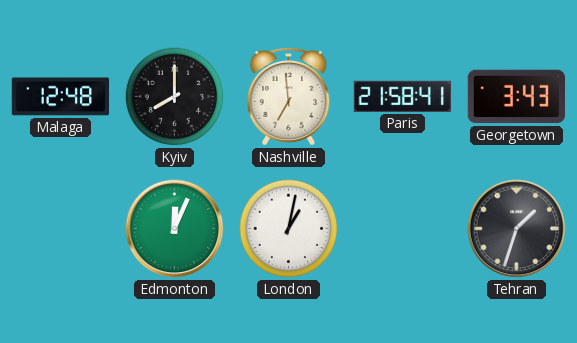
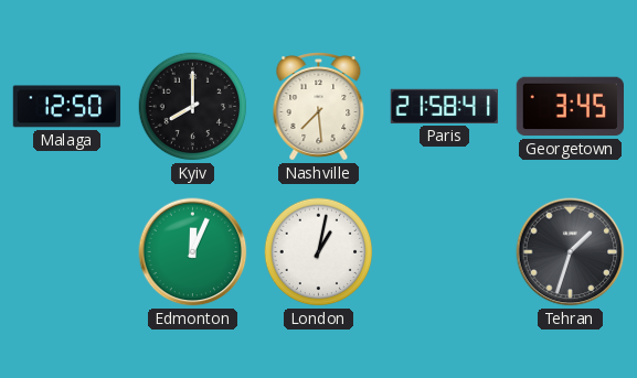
Malaga: 12:48 -> 12:50
Nashville: 6:59 -> 7:29
Georgetown: 3:43 -> 3:45
